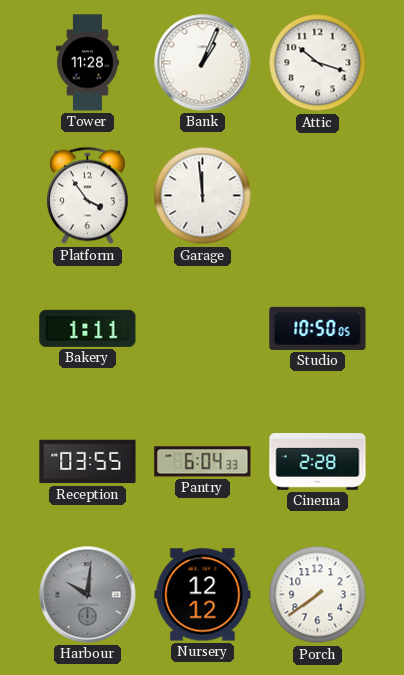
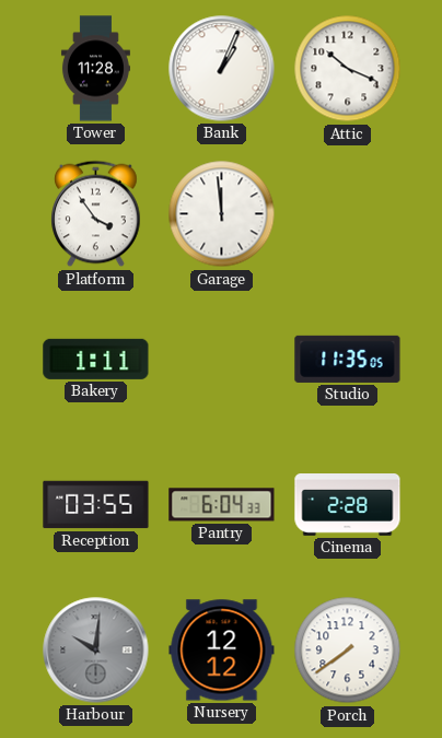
Attic: 10:18 -> 10:19
Studio: 10:50 -> 11:35
